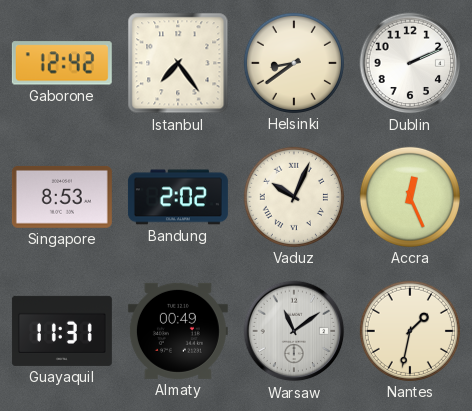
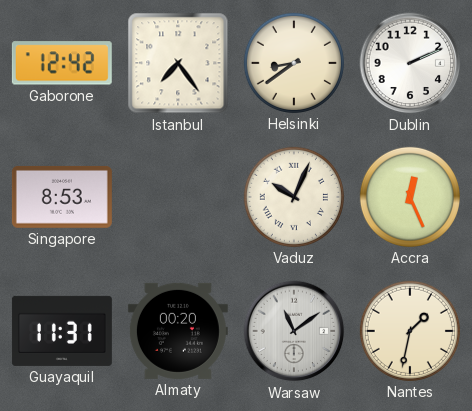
Bandung: 2:02 -> none
Almaty: 00:49 -> 00:20
